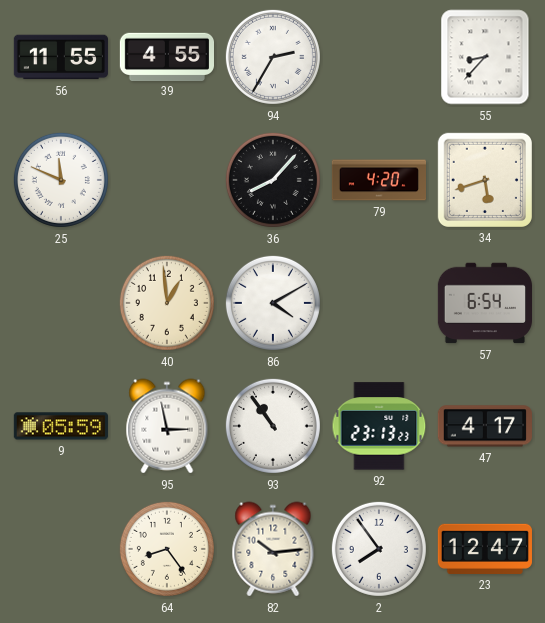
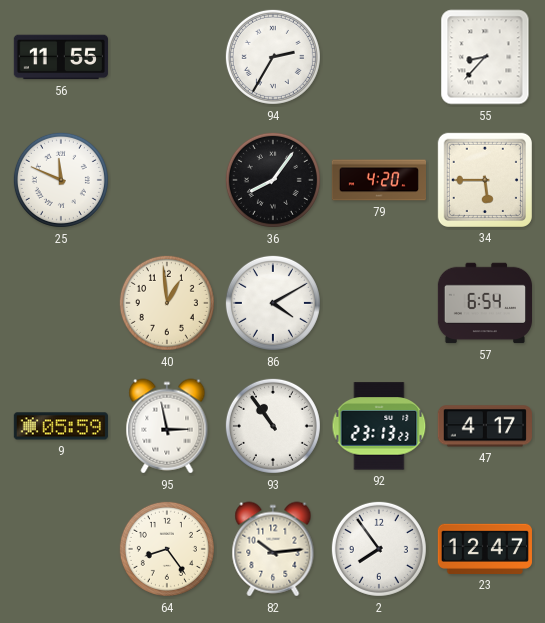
39: 4:55 -> none
36: 8:07 -> 8:06
34: 5:42 -> 5:45
